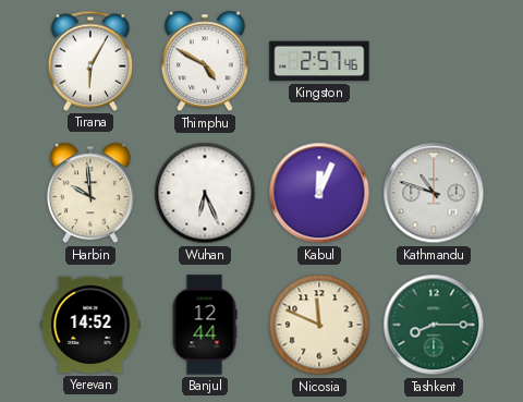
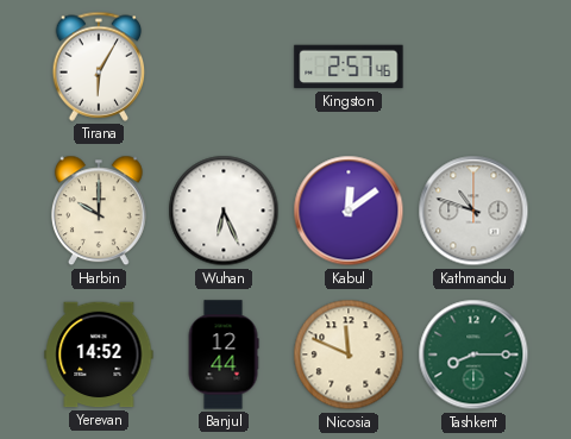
Thimphu: 4:50 -> none
Harbin: 9:59 -> 10:00
Kabul: 12:04 -> 12:09
